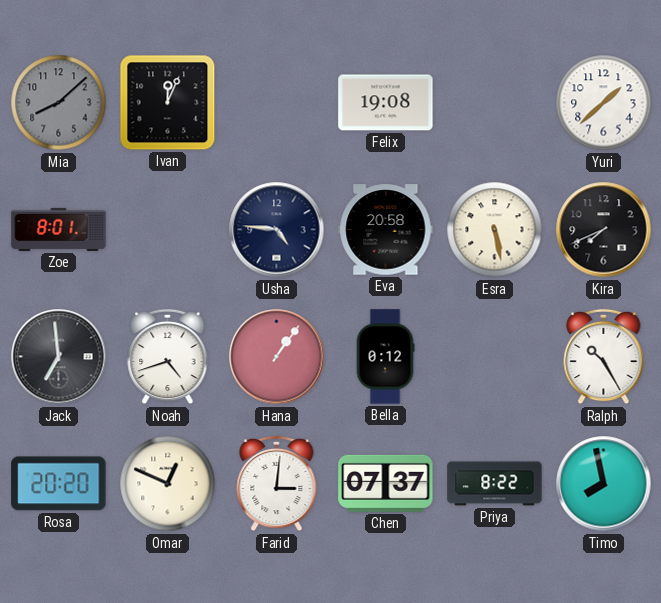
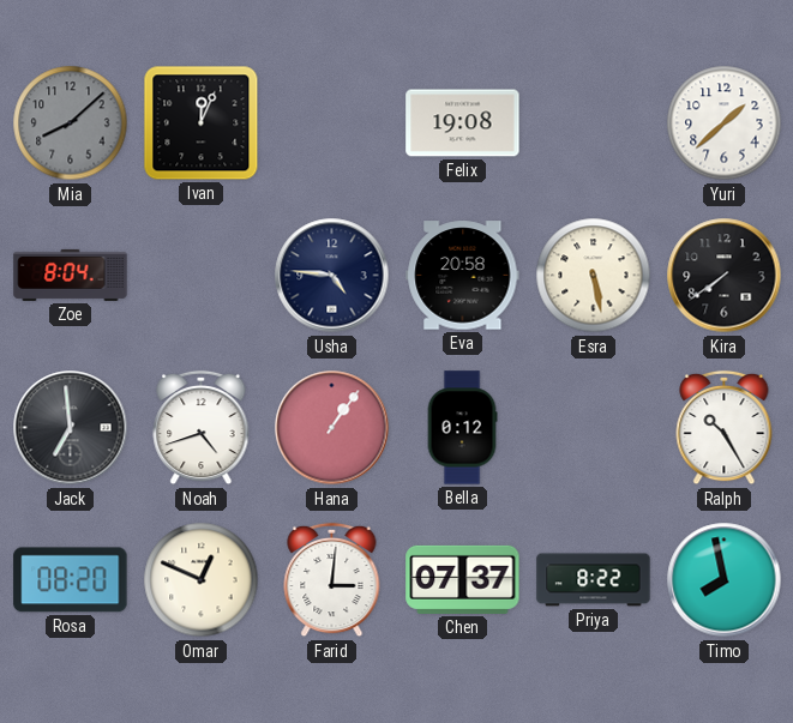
Zoe: 8:01 -> 8:04
Kira: 7:41 -> 7:39
Rosa: 20:20 -> 08:20
